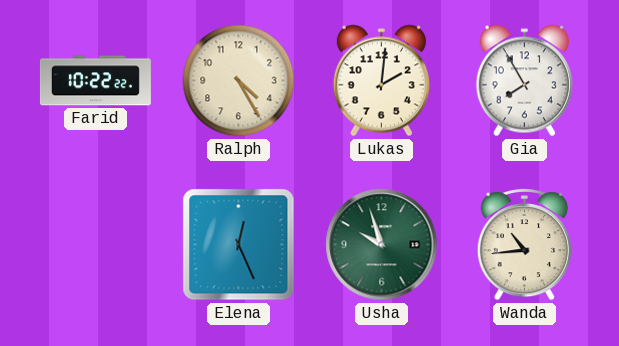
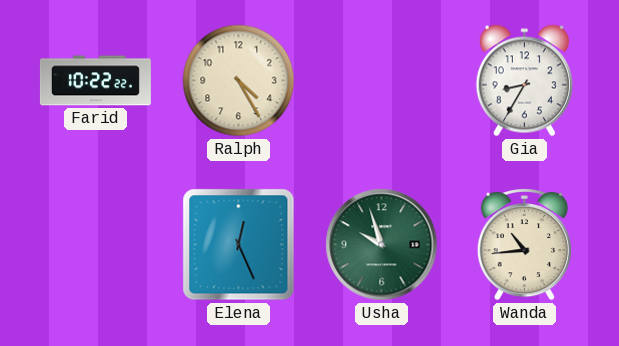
Lukas: 2:01 -> none
Gia: 7:55 -> 8:35
